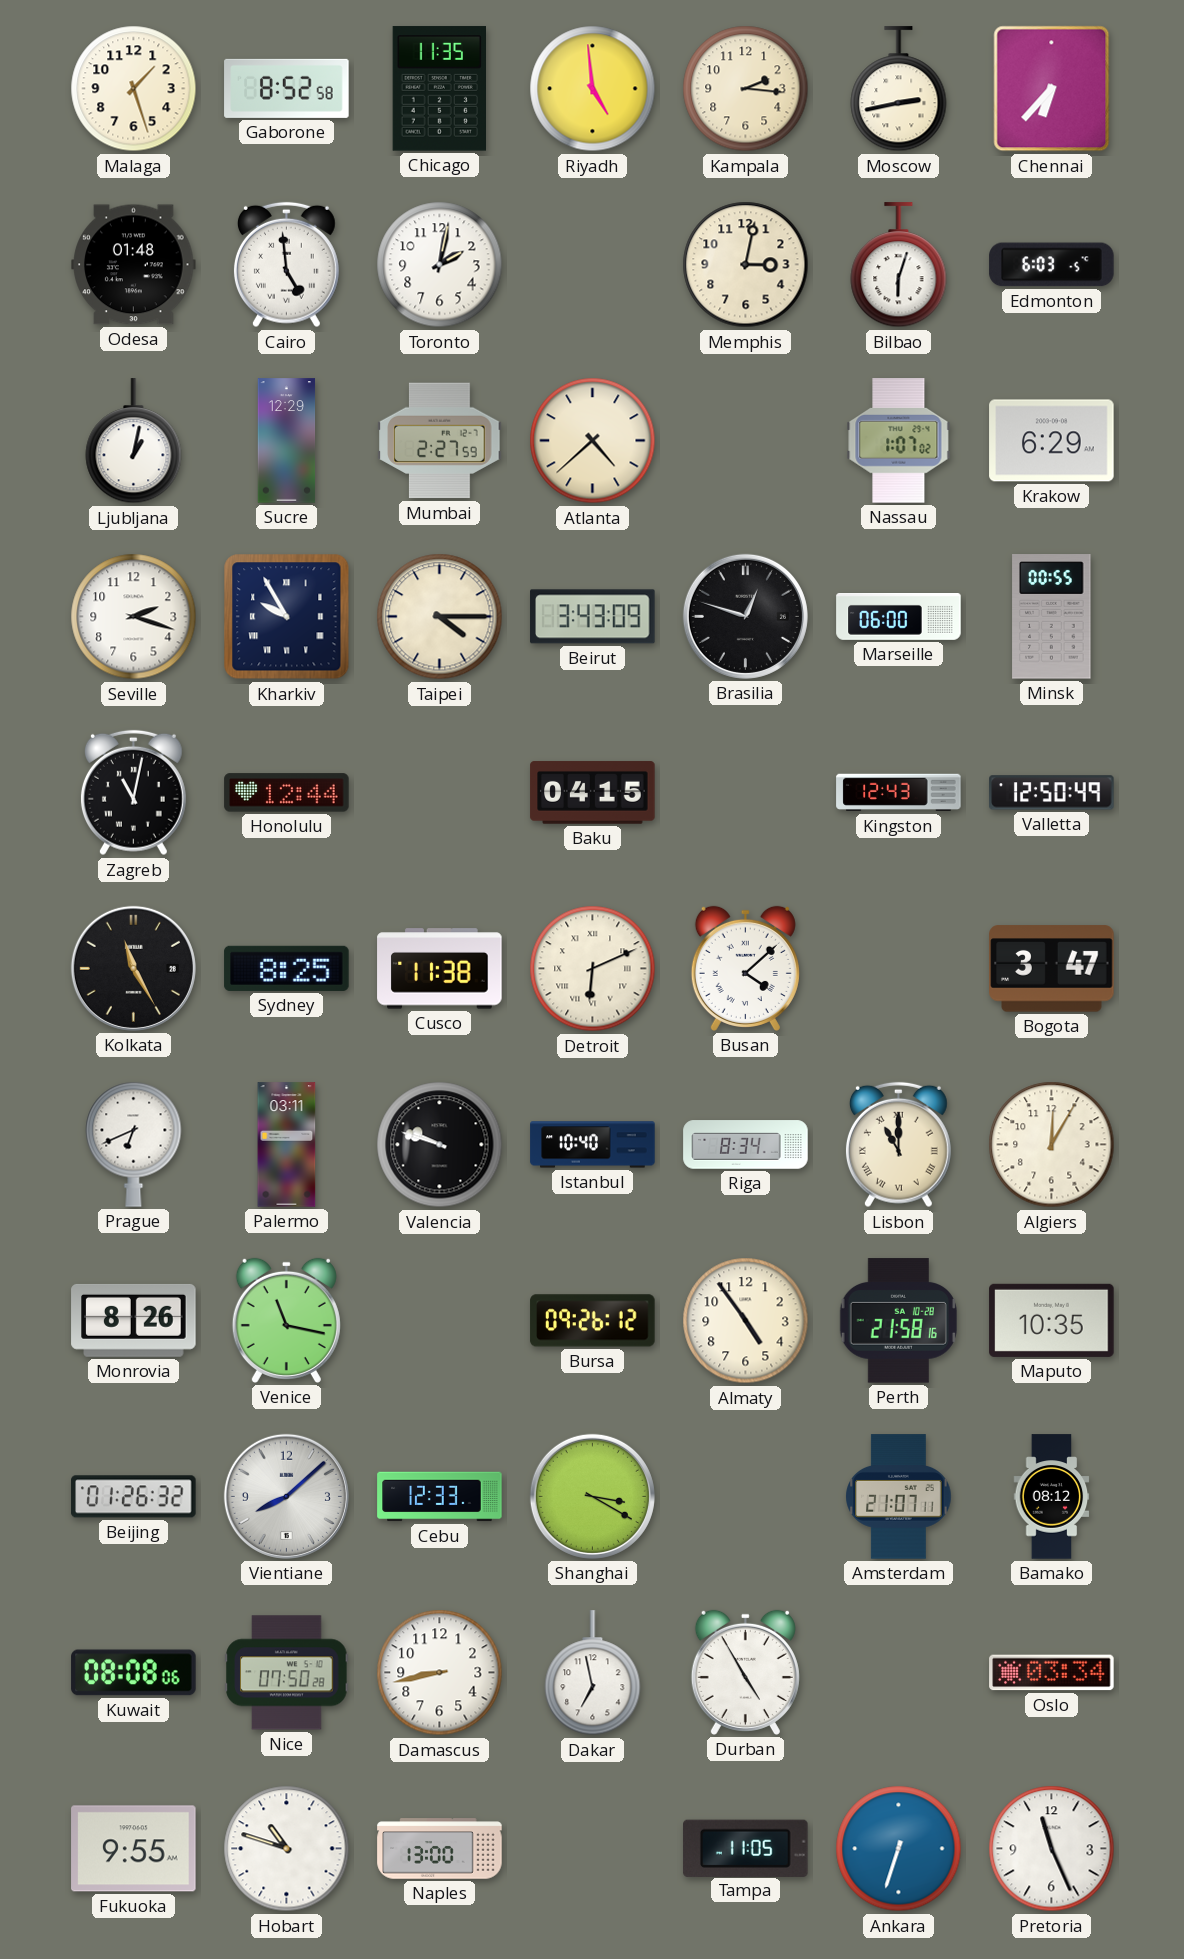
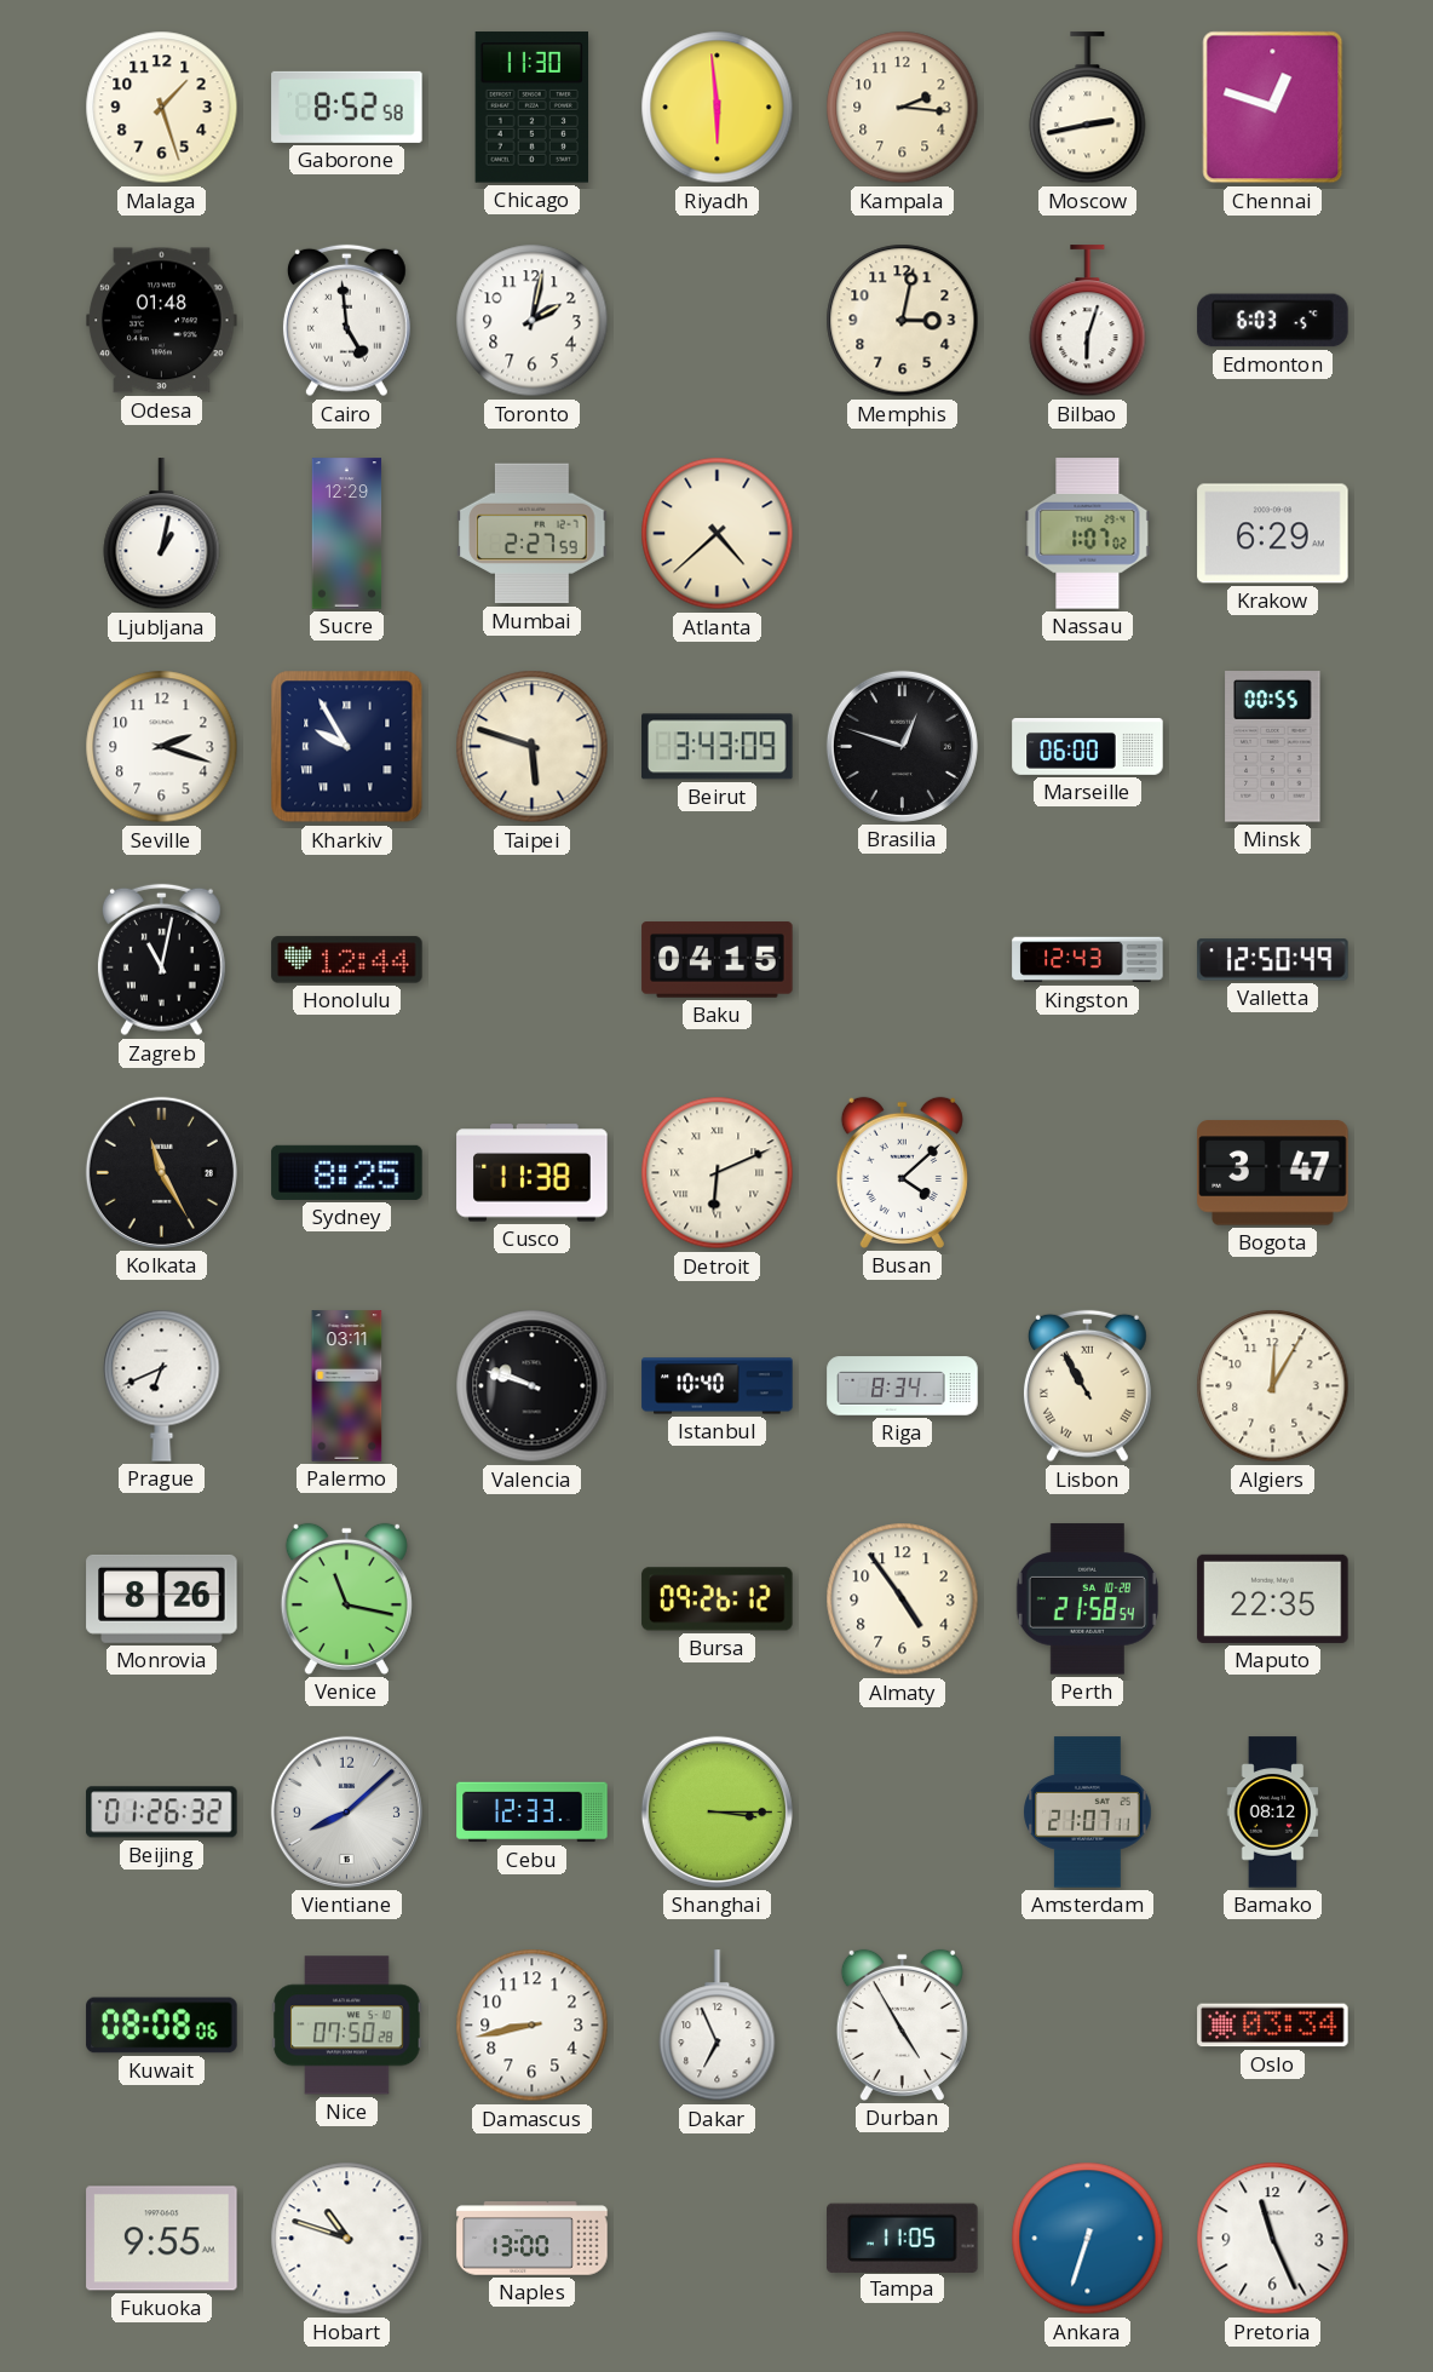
Chicago: 11:35 -> 11:30
Riyadh: 4:59 -> 5:59
Chennai: 6:37 -> 12:48
Taipei: 4:15 -> 5:48
Lisbon: 11:00 -> 10:55
Perth: 21:58:16 -> 21:58:54
Maputo: 10:35 -> 22:35
Shanghai: 3:20 -> 3:15
Dakar: 6:58 -> 6:56
